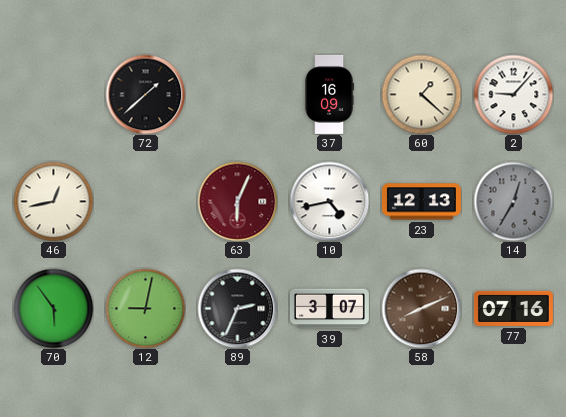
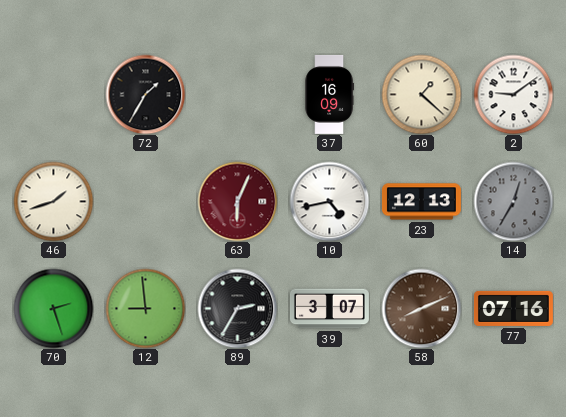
72: 1:38 -> 1:35
2: 9:07 -> 9:09
46: 12:43 -> 1:42
70: 5:54 -> 2:27
12: 9:02 -> 8:59
89: 2:34 -> 2:35
